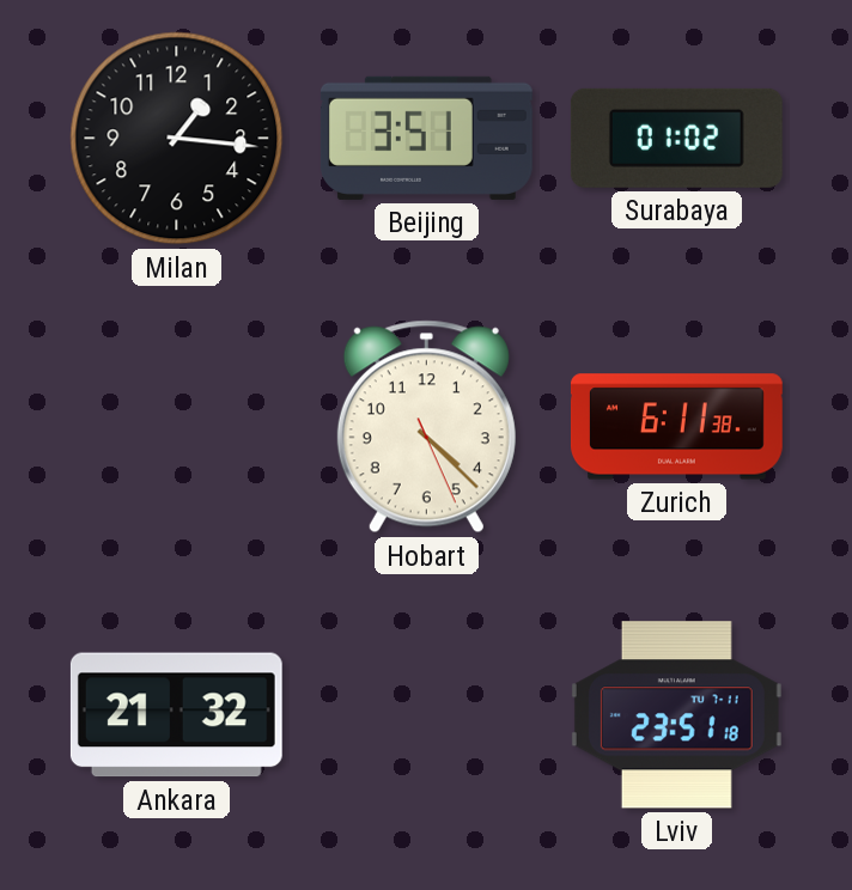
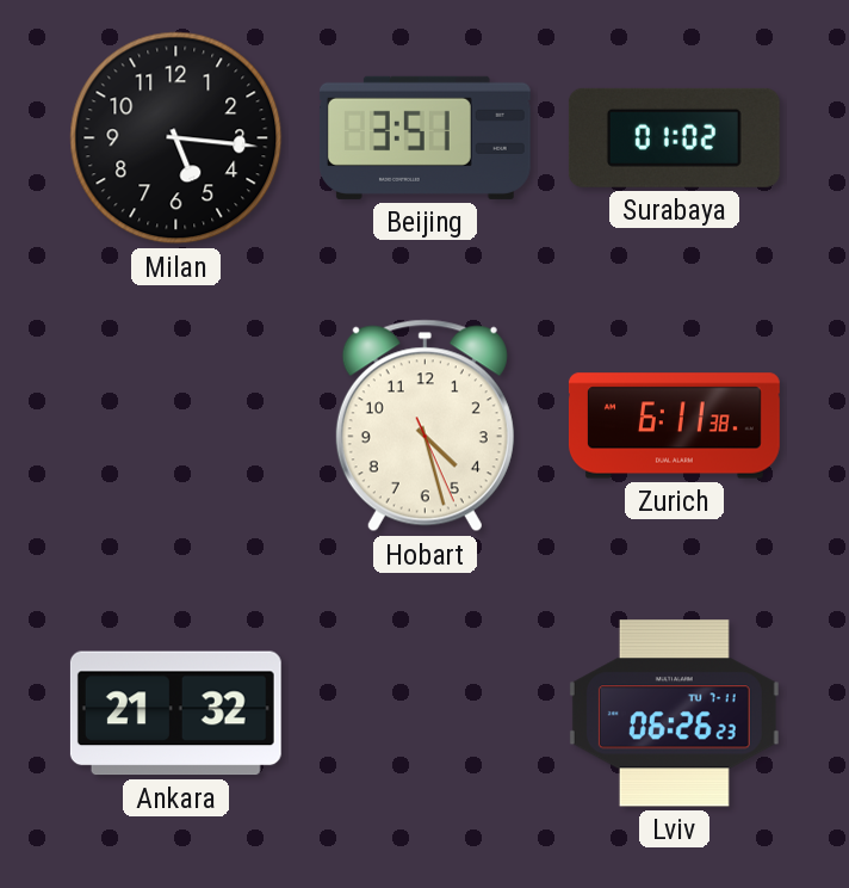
Milan: 1:16 -> 5:16
Hobart: 4:22 -> 4:27
Lviv: 23:51 -> 06:26
